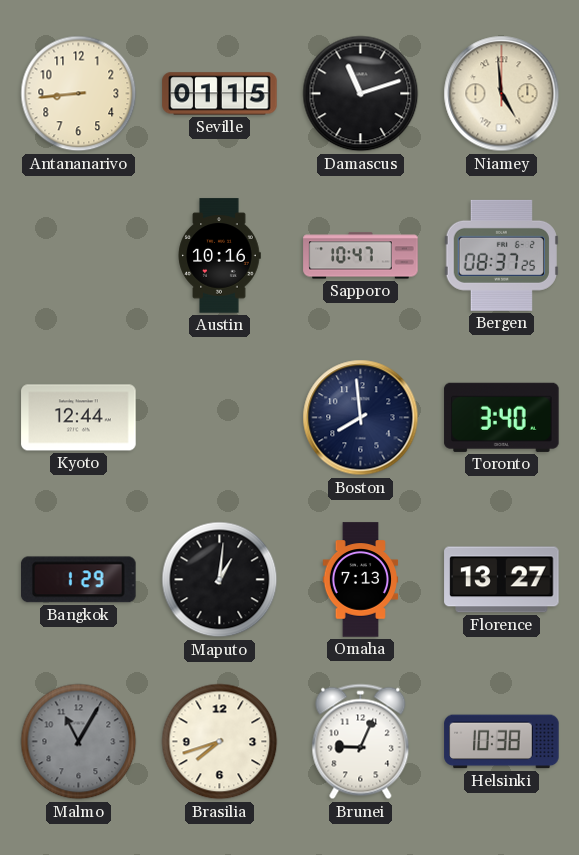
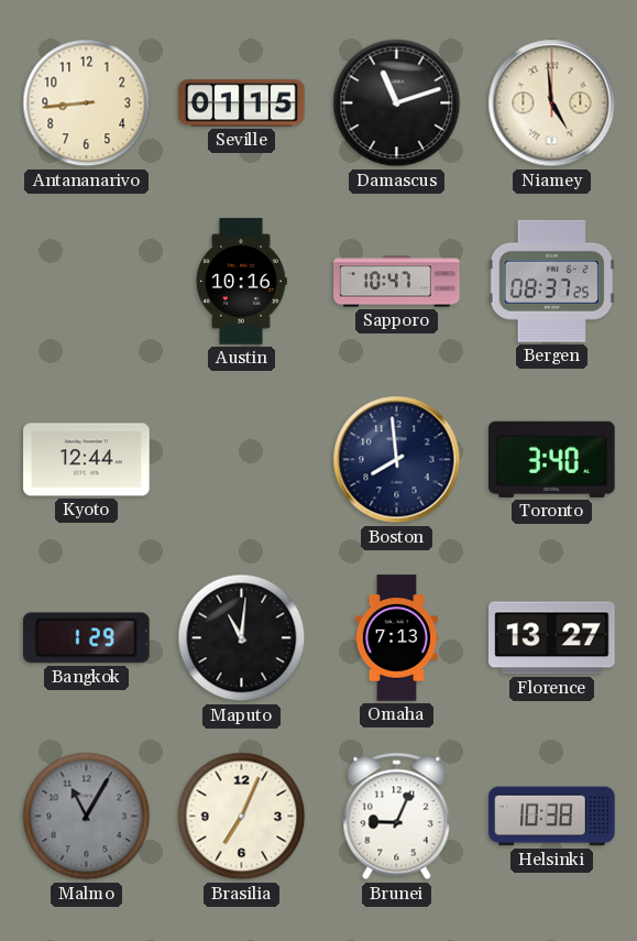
Maputo: 1:01 -> 11:01
Brasilia: 7:42 -> 7:04
